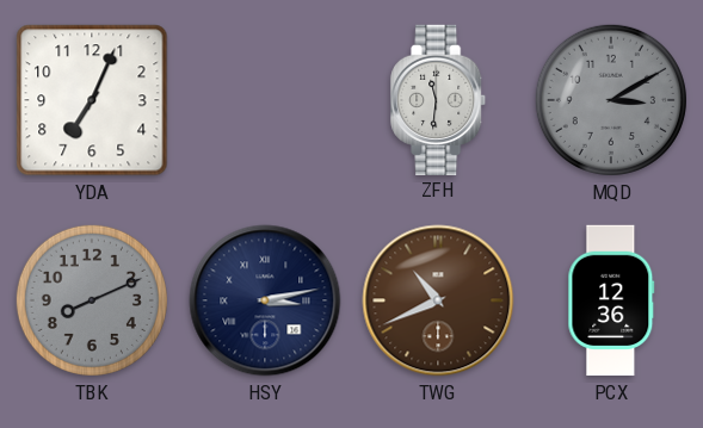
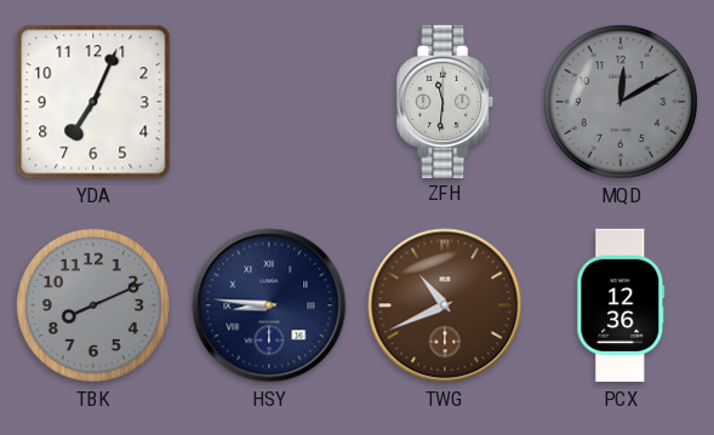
MQD: 3:10 -> 12:10
HSY: 3:13 -> 8:46
